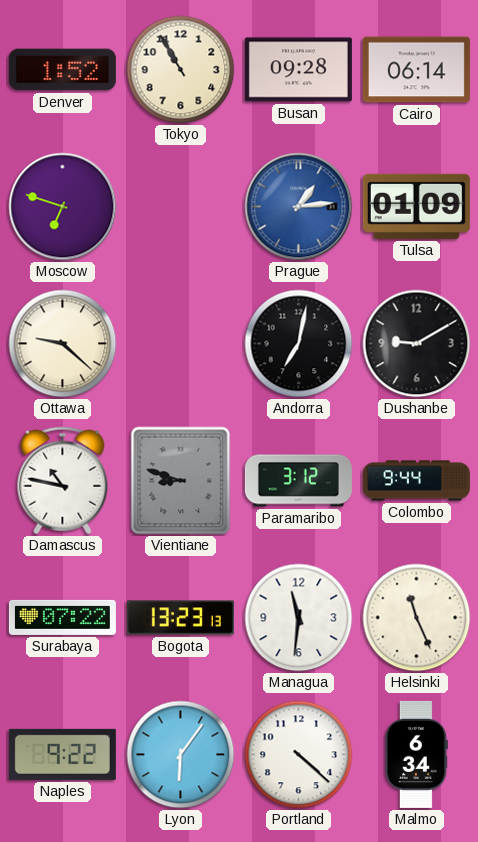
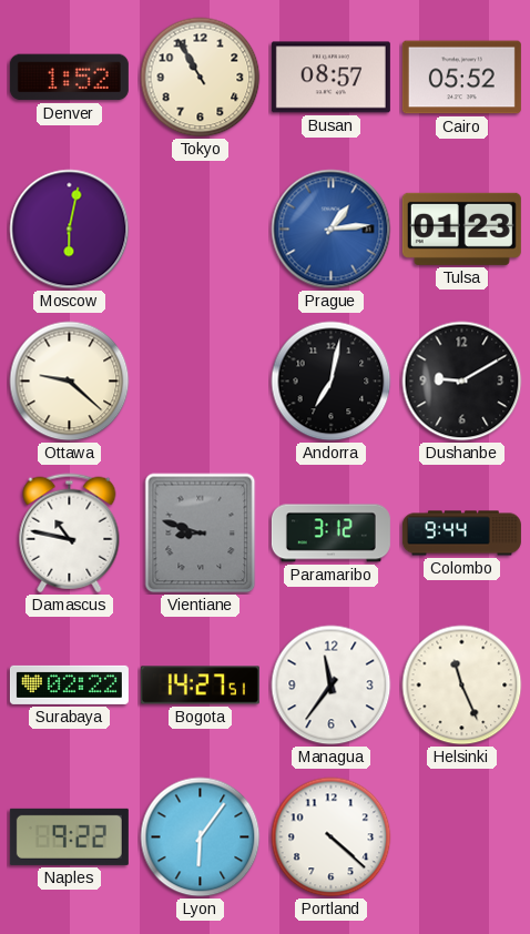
Busan: 09:28 -> 08:57
Cairo: 06:14 -> 05:52
Moscow: 6:48 -> 6:02
Tulsa: 01:09 -> 01:23
Surabaya: 07:22 -> 02:22
Bogota: 13:23 -> 14:27
Managua: 11:31 -> 11:36
Malmo: 6:34 -> none
